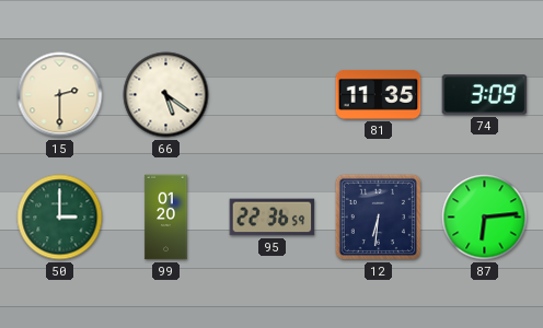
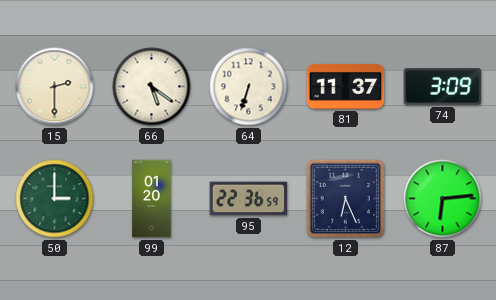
64: none -> 6:33
81: 11:35 -> 11:37
12: 6:31 -> 6:26
